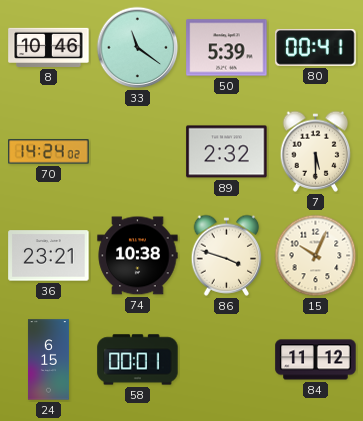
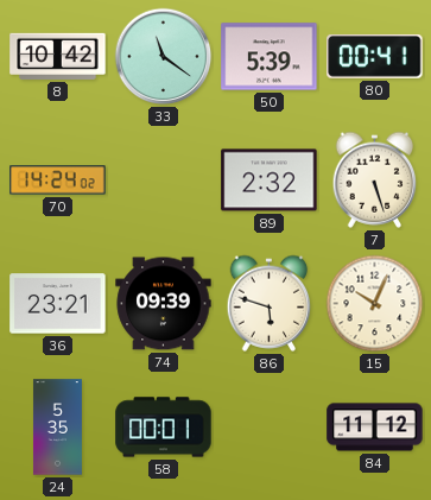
8: 10:46 -> 10:42
7: 5:30 -> 5:27
74: 10:38 -> 09:39
86: 3:48 -> 5:48
24: 6:15 -> 5:35
